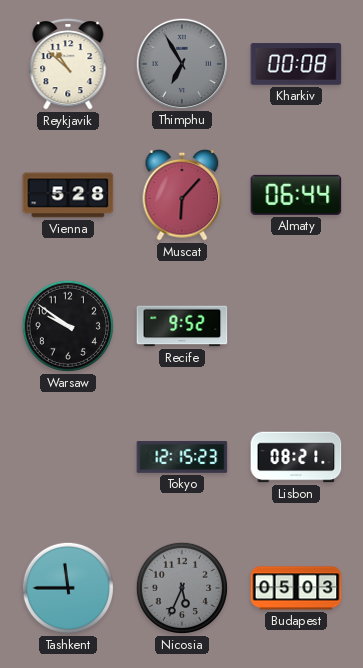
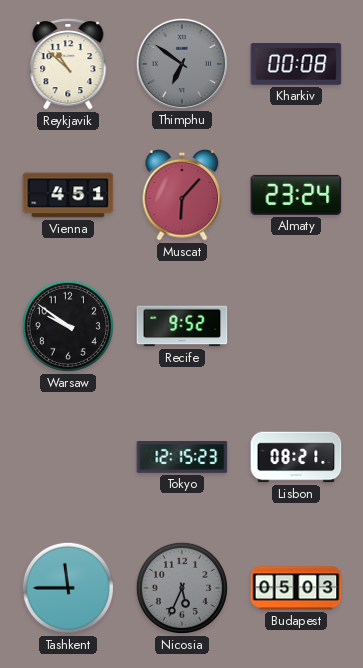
Thimphu: 6:55 -> 6:51
Vienna: 5:28 -> 4:51
Almaty: 06:44 -> 23:24
